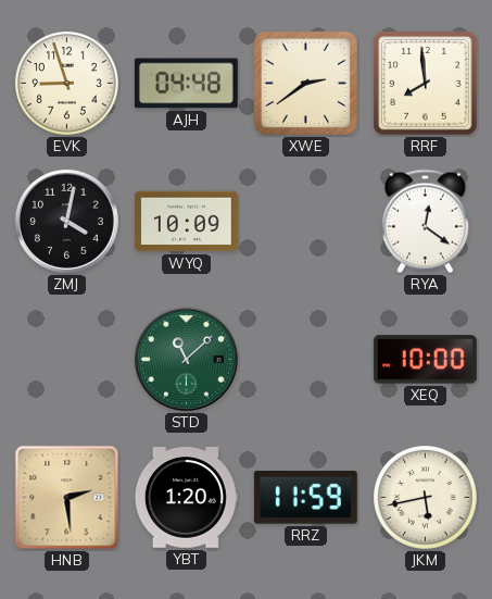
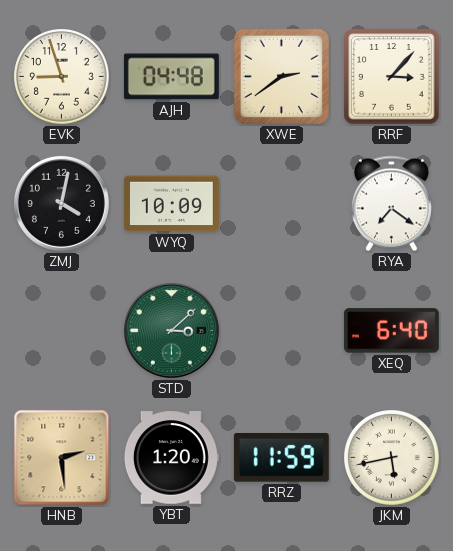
RRF: 7:59 -> 3:07
RYA: 12:21 -> 7:21
STD: 11:08 -> 3:08
XEQ: 10:00 -> 6:40
